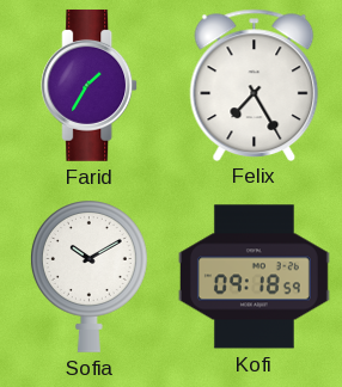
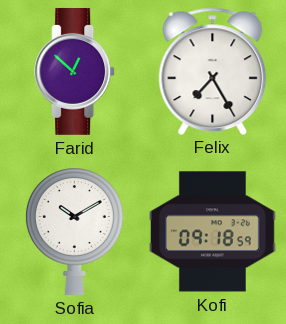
Farid: 1:35 -> 12:52
